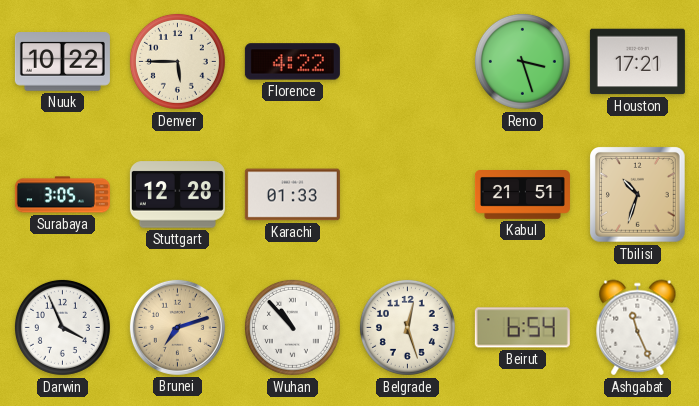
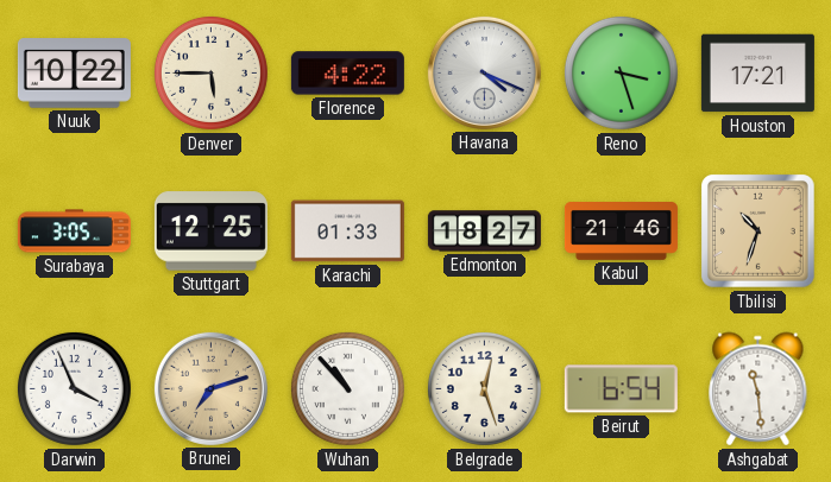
Havana: none -> 4:19
Stuttgart: 12:28 -> 12:25
Edmonton: none -> 18:27
Kabul: 21:51 -> 21:46
Ashgabat: 11:26 -> 11:29
